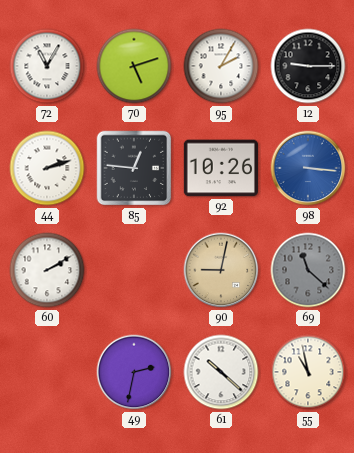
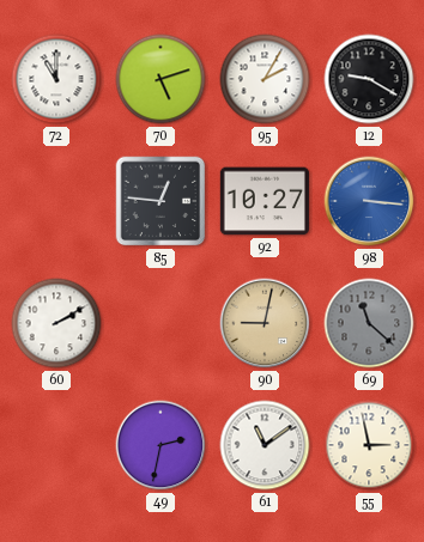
72: 11:05 -> 11:00
12: 9:15 -> 9:20
44: 2:12 -> none
92: 10:26 -> 10:27
61: 10:22 -> 11:09
55: 10:58 -> 2:58
